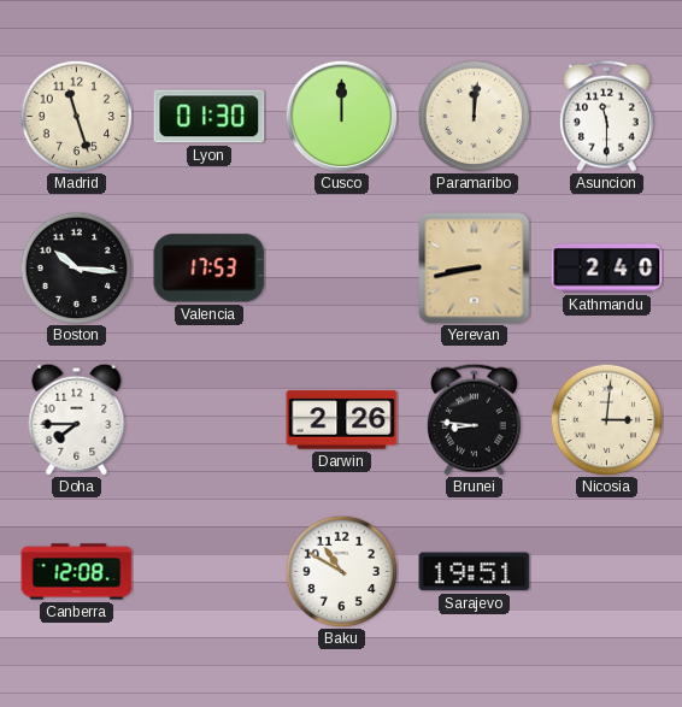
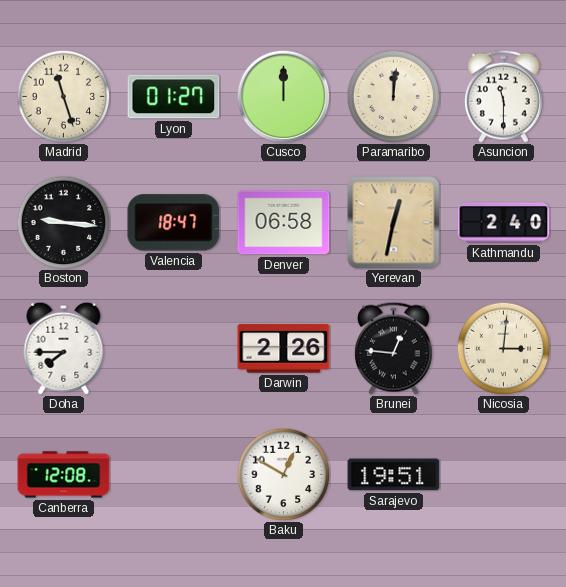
Lyon: 01:30 -> 01:27
Boston: 10:16 -> 9:16
Valencia: 17:53 -> 18:47
Denver: none -> 06:58
Yerevan: 8:43 -> 12:32
Brunei: 8:46 -> 12:46
Baku: 10:50 -> 12:50
